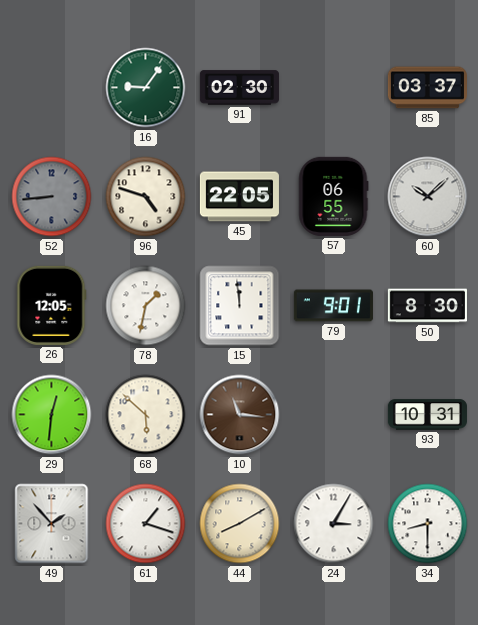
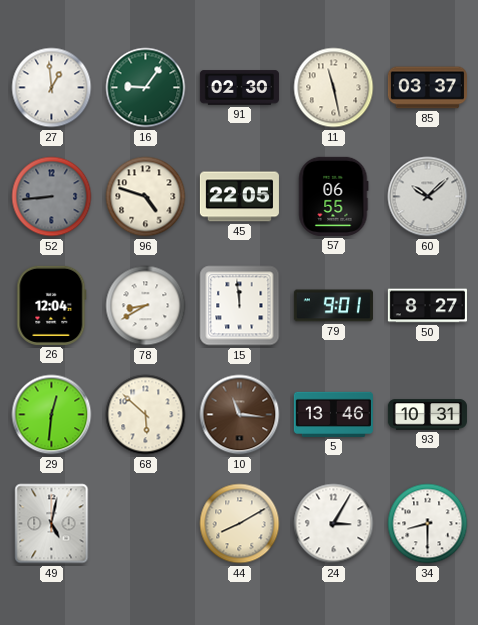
27: none -> 12:59
11: none -> 11:28
26: 12:05 -> 12:04
78: 1:32 -> 8:40
50: 8:30 -> 8:27
5: none -> 13:46
49: 1:53 -> 5:02
61: 1:18 -> none
